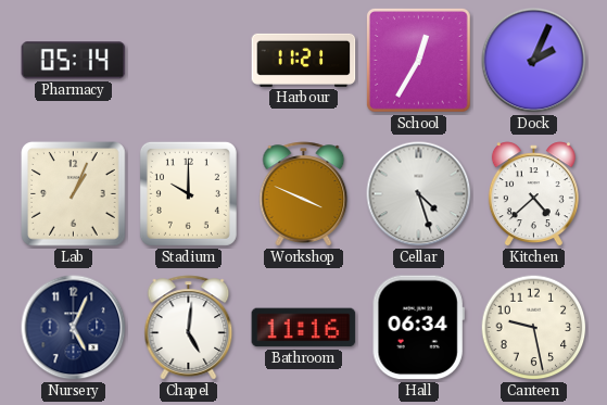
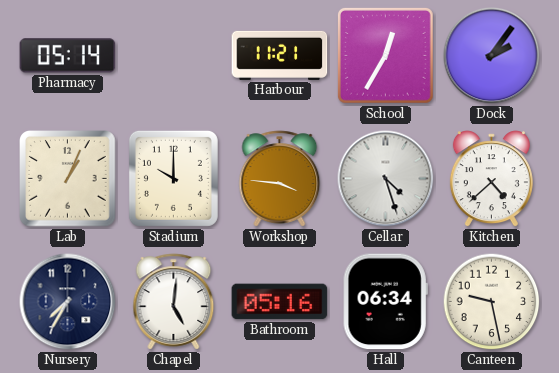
Dock: 2:04 -> 2:06
Workshop: 3:49 -> 3:46
Nursery: 5:04 -> 7:35
Bathroom: 11:16 -> 05:16
